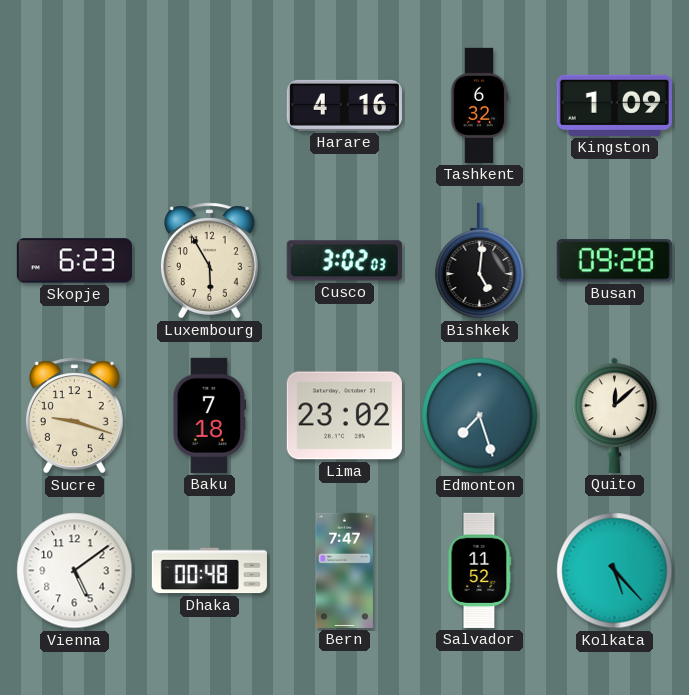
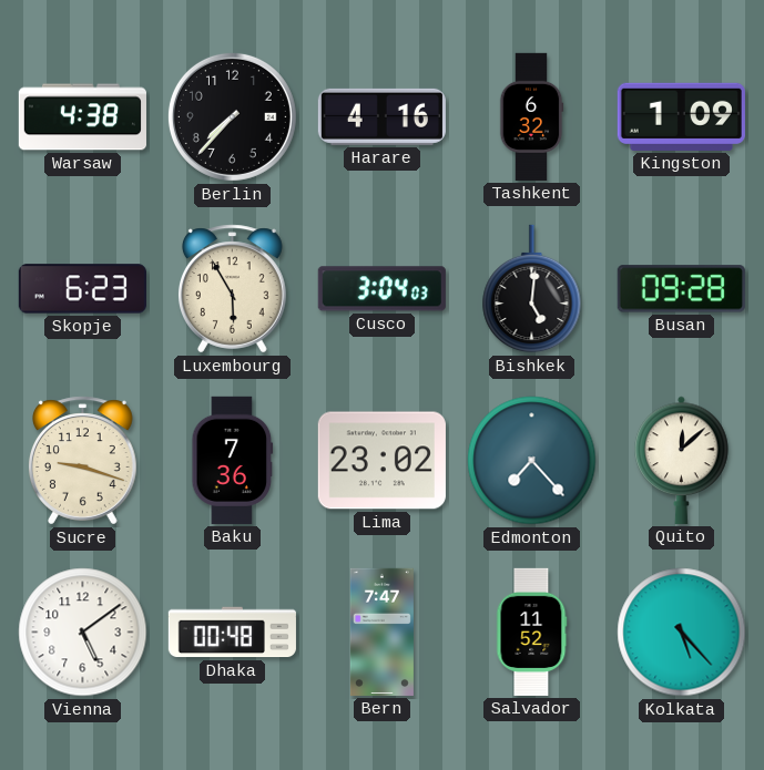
Warsaw: none -> 4:38
Berlin: none -> 7:37
Cusco: 3:02 -> 3:04
Baku: 7:18 -> 7:36
Edmonton: 7:27 -> 7:23
